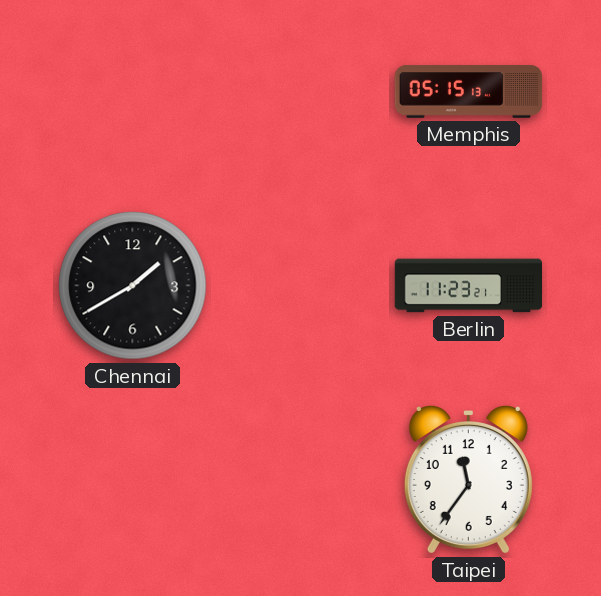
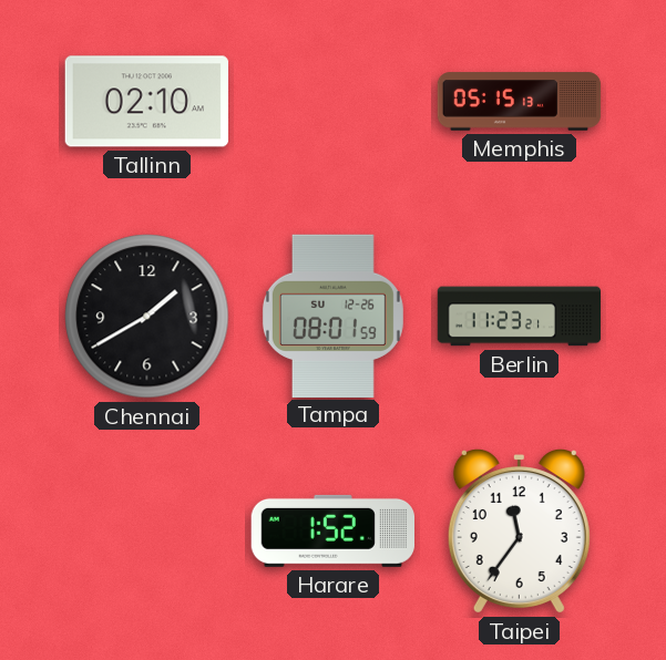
Tallinn: none -> 02:10
Tampa: none -> 08:01
Harare: none -> 1:52
